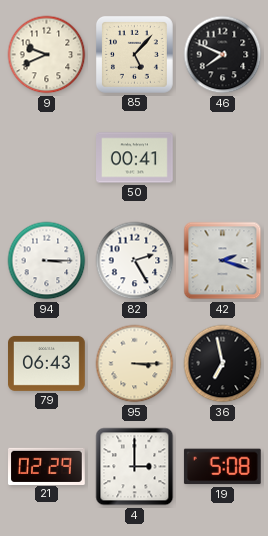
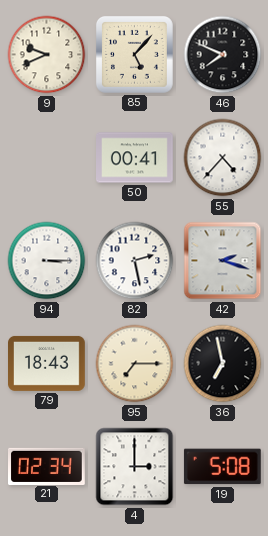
55: none -> 4:37
82: 2:25 -> 2:28
79: 06:43 -> 18:43
95: 3:15 -> 7:15
21: 02:29 -> 02:34
